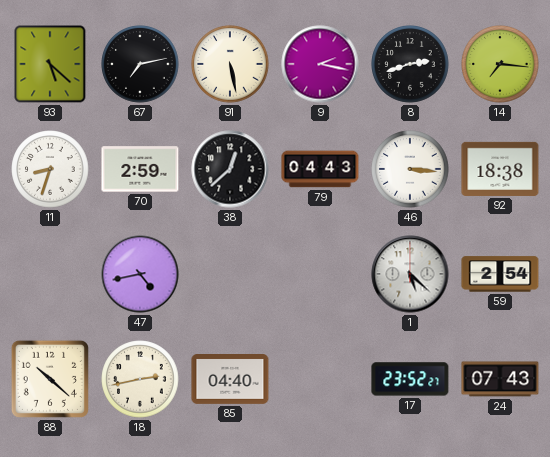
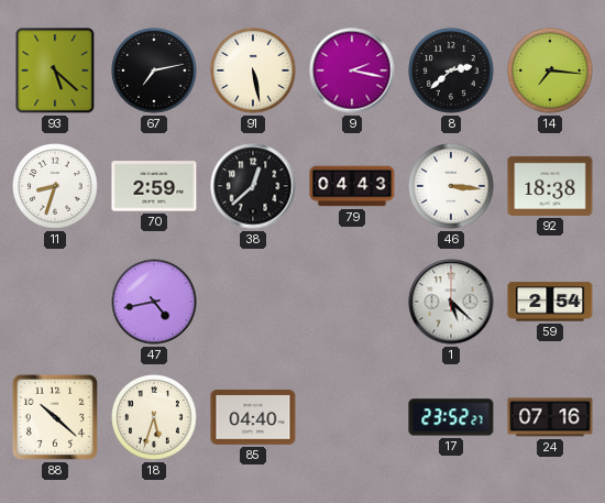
8: 2:42 -> 2:38
18: 2:43 -> 5:33
24: 07:43 -> 07:16
